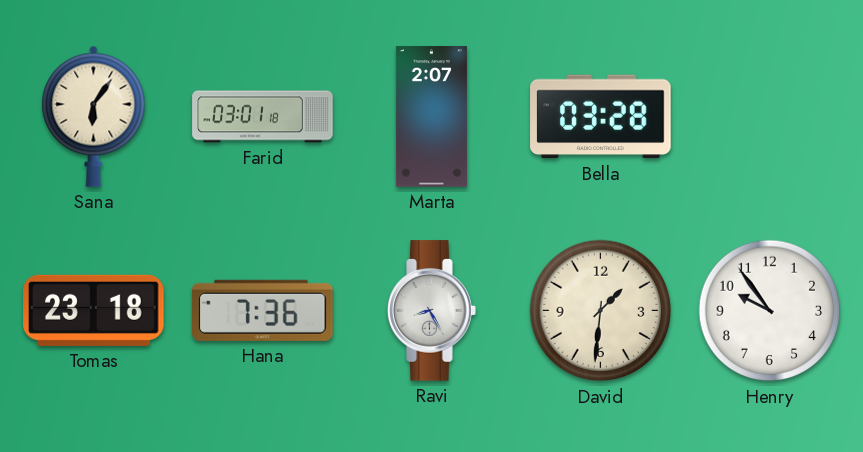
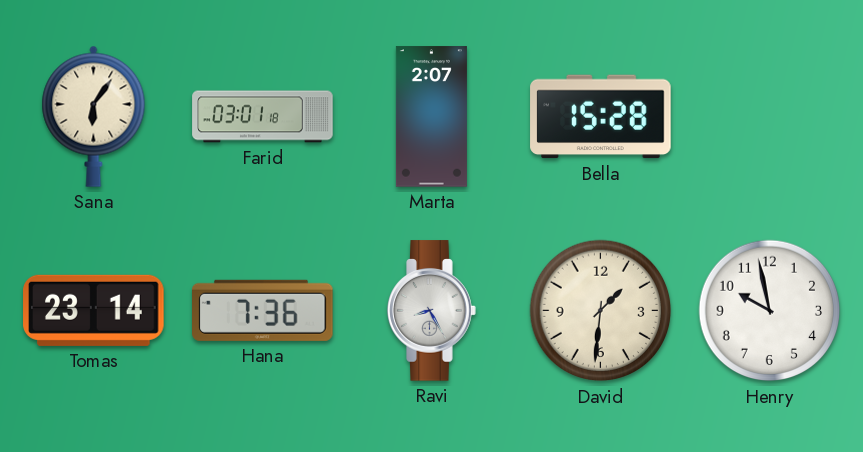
Bella: 03:28 -> 15:28
Tomas: 23:18 -> 23:14
Henry: 9:54 -> 9:58
